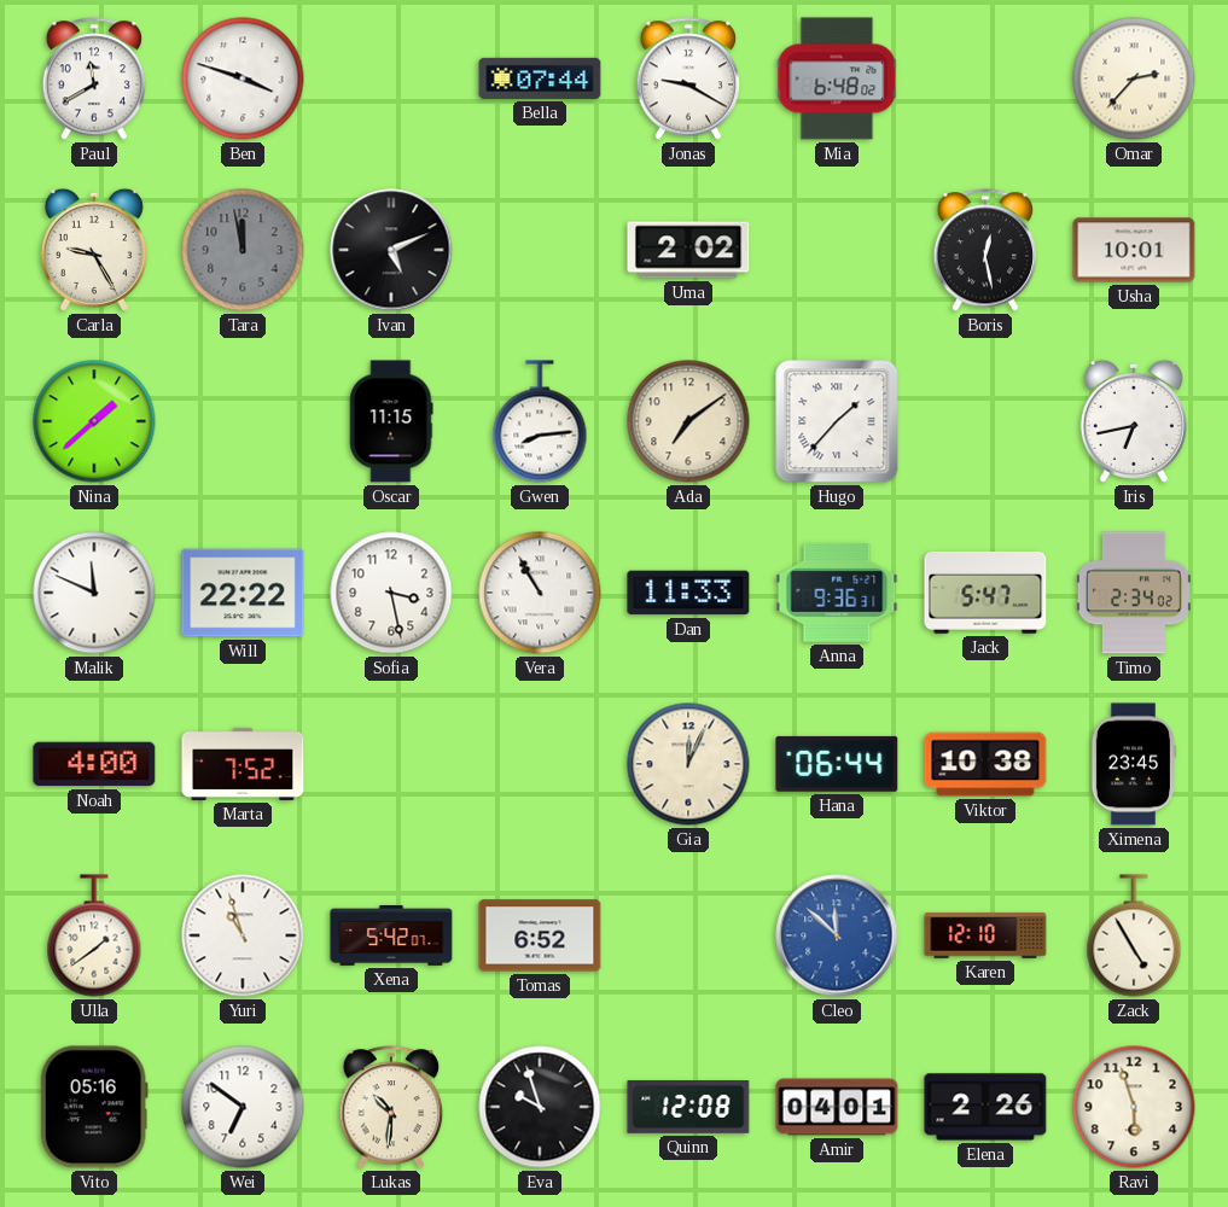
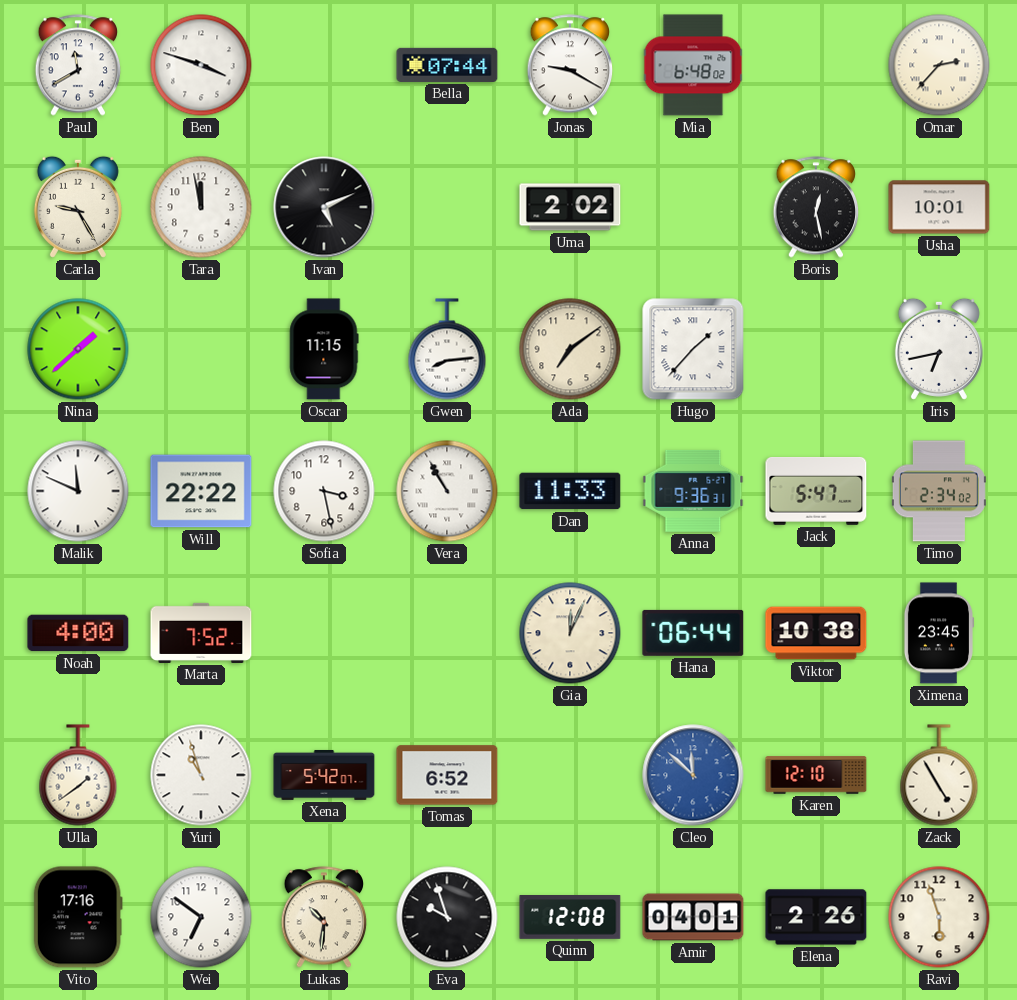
Tara dial: grey -> white
Vito: 05:16 -> 17:16
